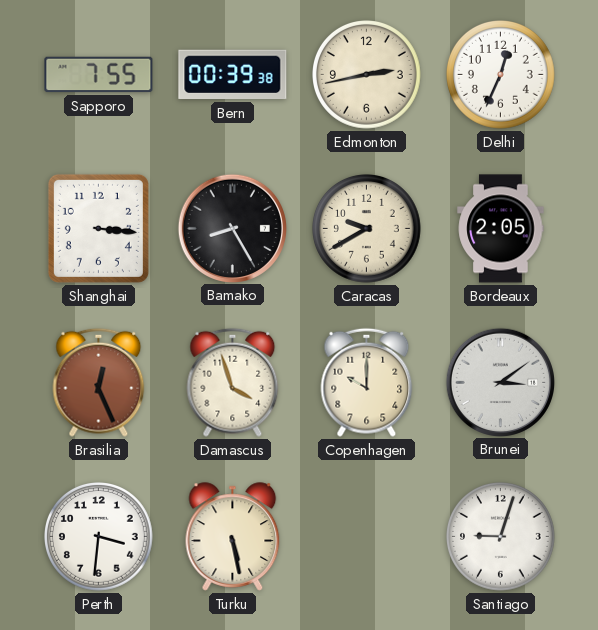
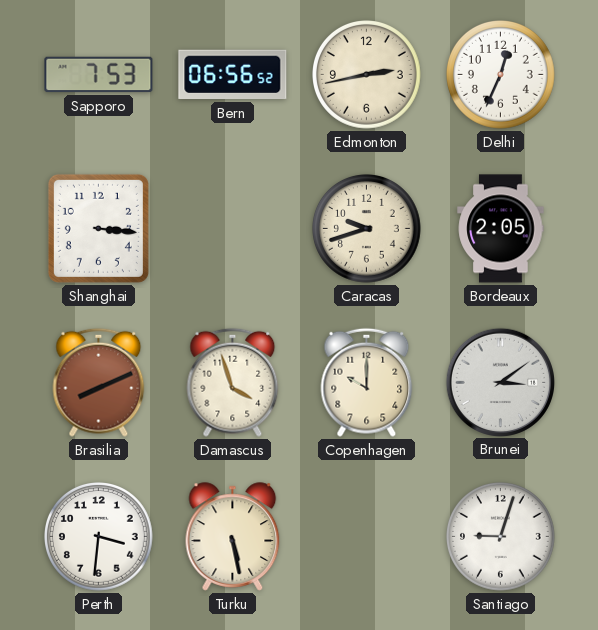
Sapporo: 7:55 -> 7:53
Bern: 00:39 -> 06:56
Bamako: 8:25 -> none
Caracas: 9:40 -> 9:42
Brasilia: 12:26 -> 8:11
